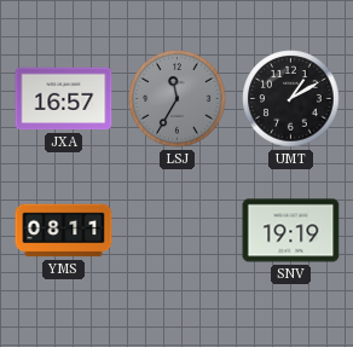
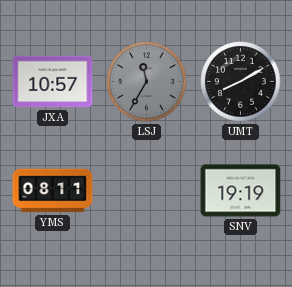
JXA: 16:57 -> 10:57
UMT: 1:10 -> 8:10
